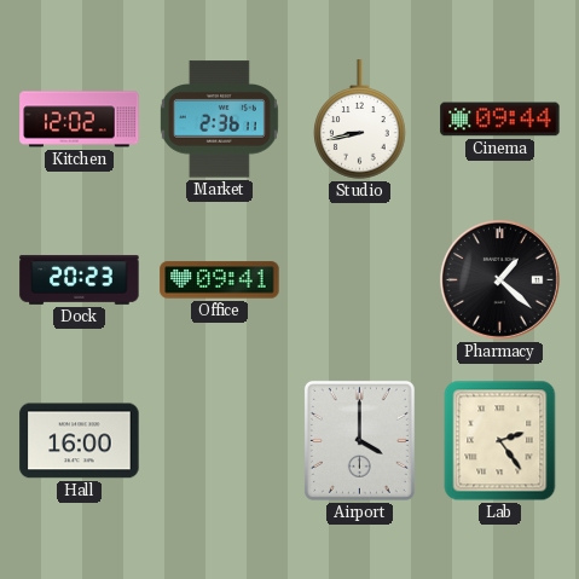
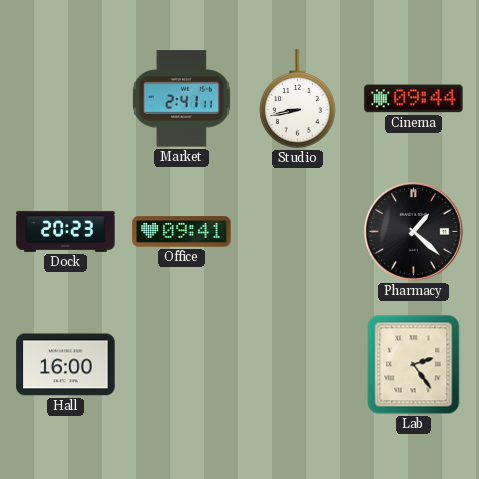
Kitchen: 12:02 -> none
Market: 2:36 -> 2:41
Airport: 4:00 -> none
